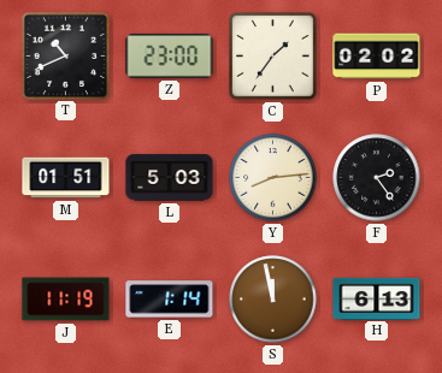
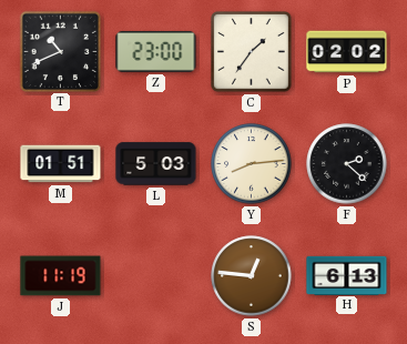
F: 2:24 -> 2:22
E: 1:14 -> none
S: 11:58 -> 12:46
